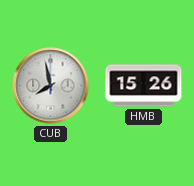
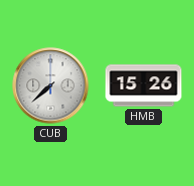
CUB: 7:58 -> 7:38
